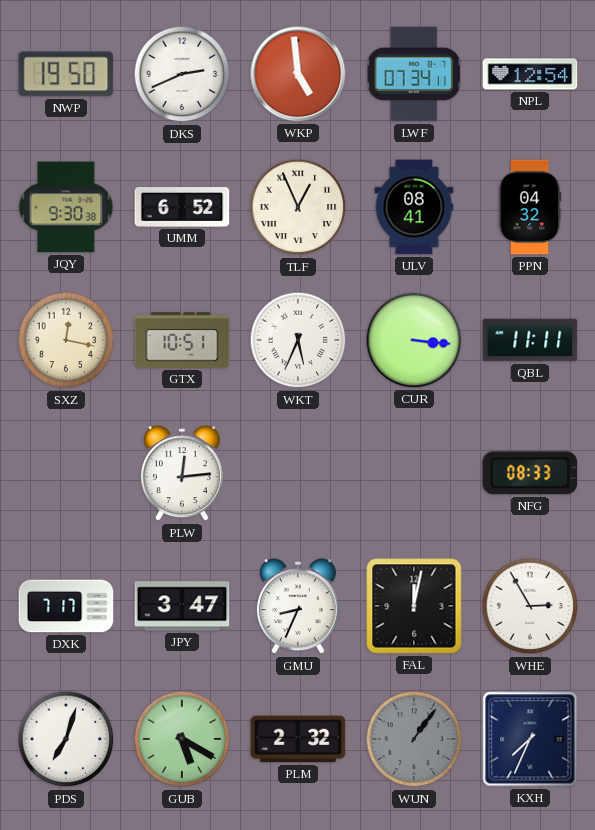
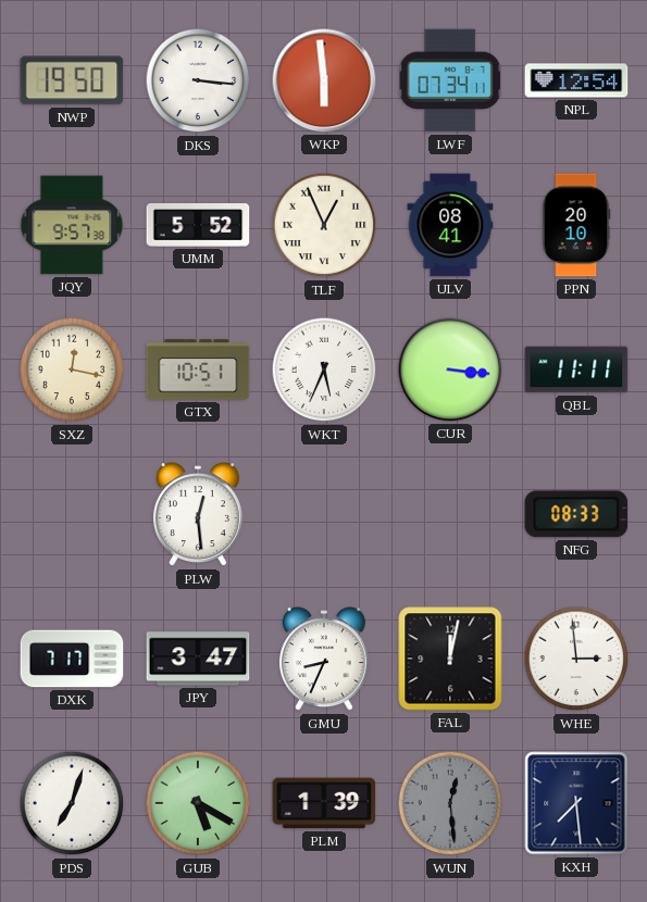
DKS: 2:41 -> 3:16
WKP: 4:59 -> 5:59
JQY: 9:30 -> 9:57
UMM: 6:52 -> 5:52
PPN: 04:32 -> 20:10
PLW: 12:14 -> 12:29
WHE: 2:55 -> 2:59
PLM: 2:32 -> 1:39
WUN: 1:06 -> 12:29
KXH: 7:34 -> 7:29
